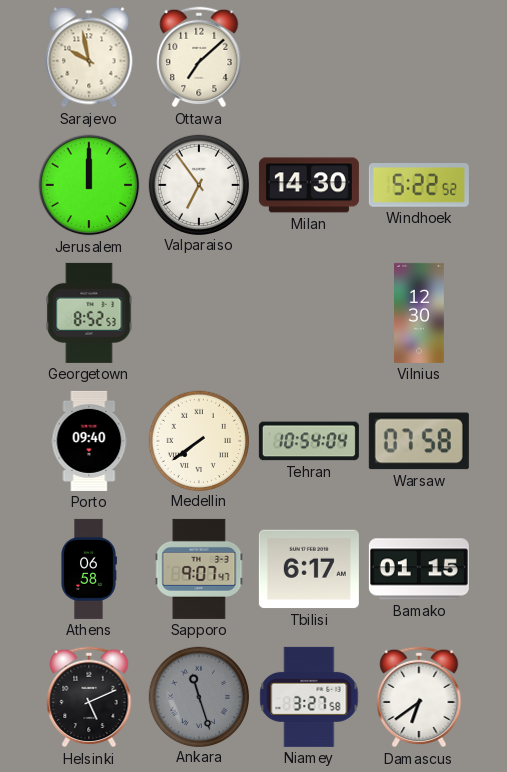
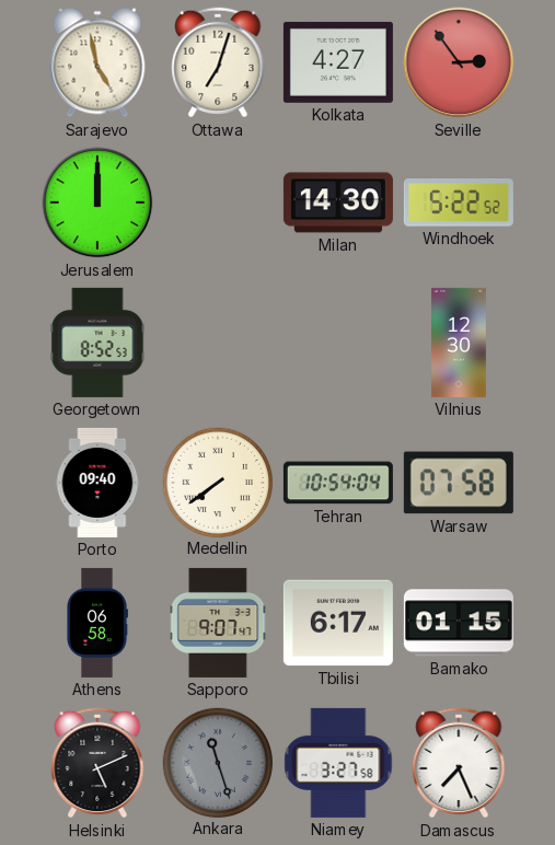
Sarajevo: 9:58 -> 4:58
Ottawa: 7:08 -> 7:03
Kolkata: none -> 4:27
Seville: none -> 2:54
Valparaiso: 6:54 -> none
Damascus: 6:39 -> 7:26
